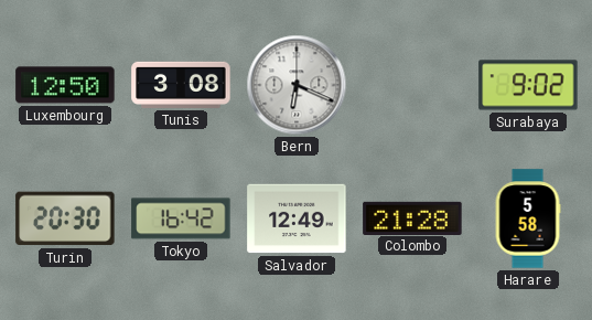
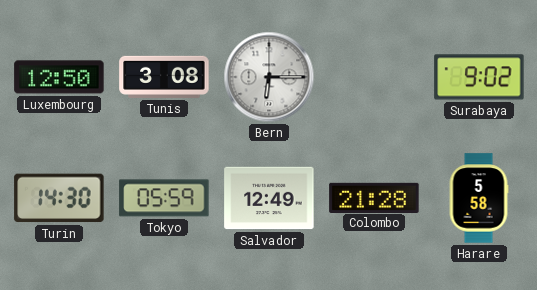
Bern: 6:19 -> 6:15
Turin: 20:30 -> 14:30
Tokyo: 16:42 -> 05:59
